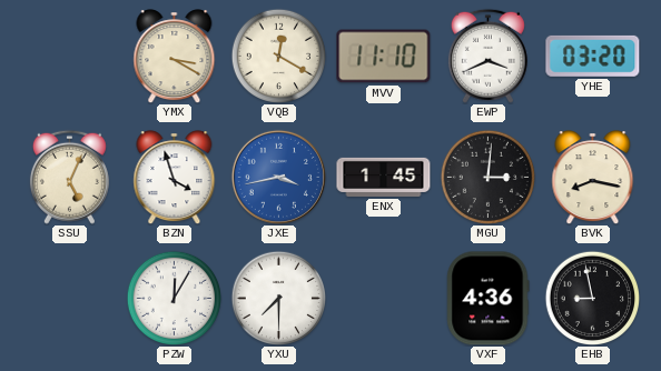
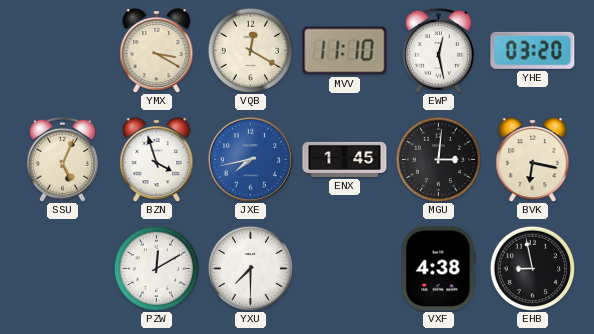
EWP: 3:41 -> 12:28
JXE: 3:43 -> 7:43
BVK: 8:17 -> 6:17
PZW: 12:05 -> 12:10
VXF: 4:36 -> 4:38
